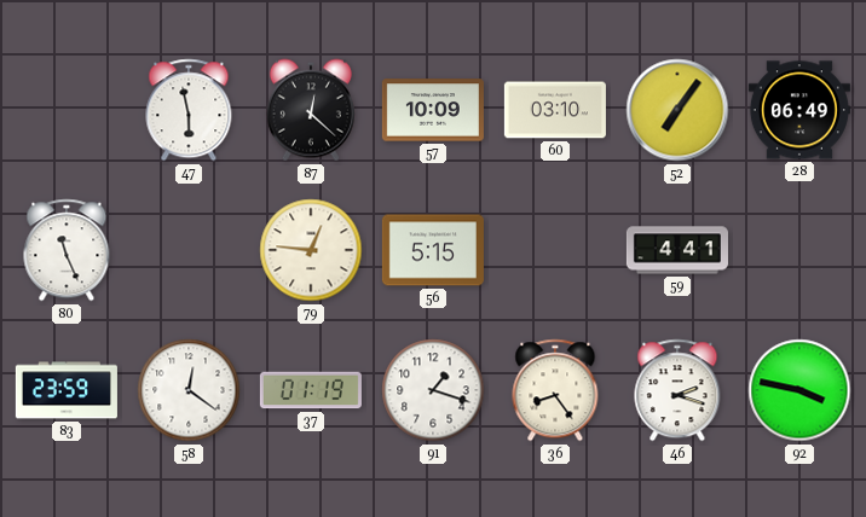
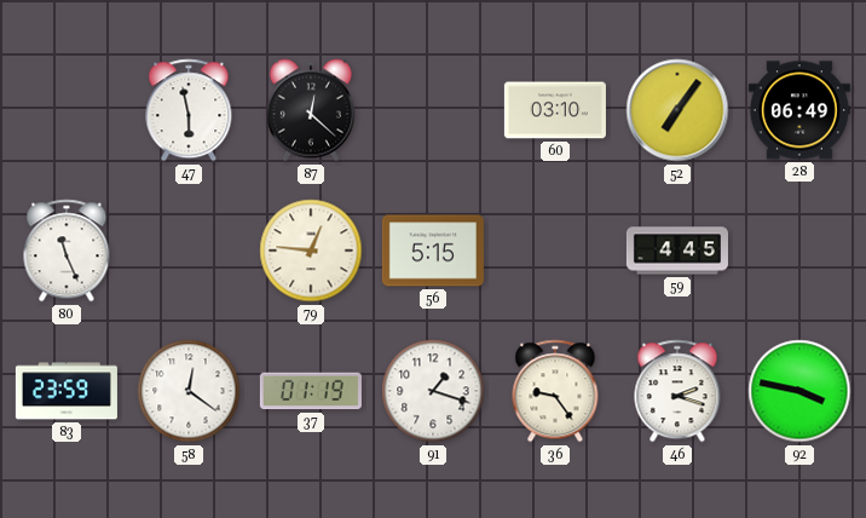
57: 10:09 -> none
59: 4:41 -> 4:45
36: 8:24 -> 9:24
